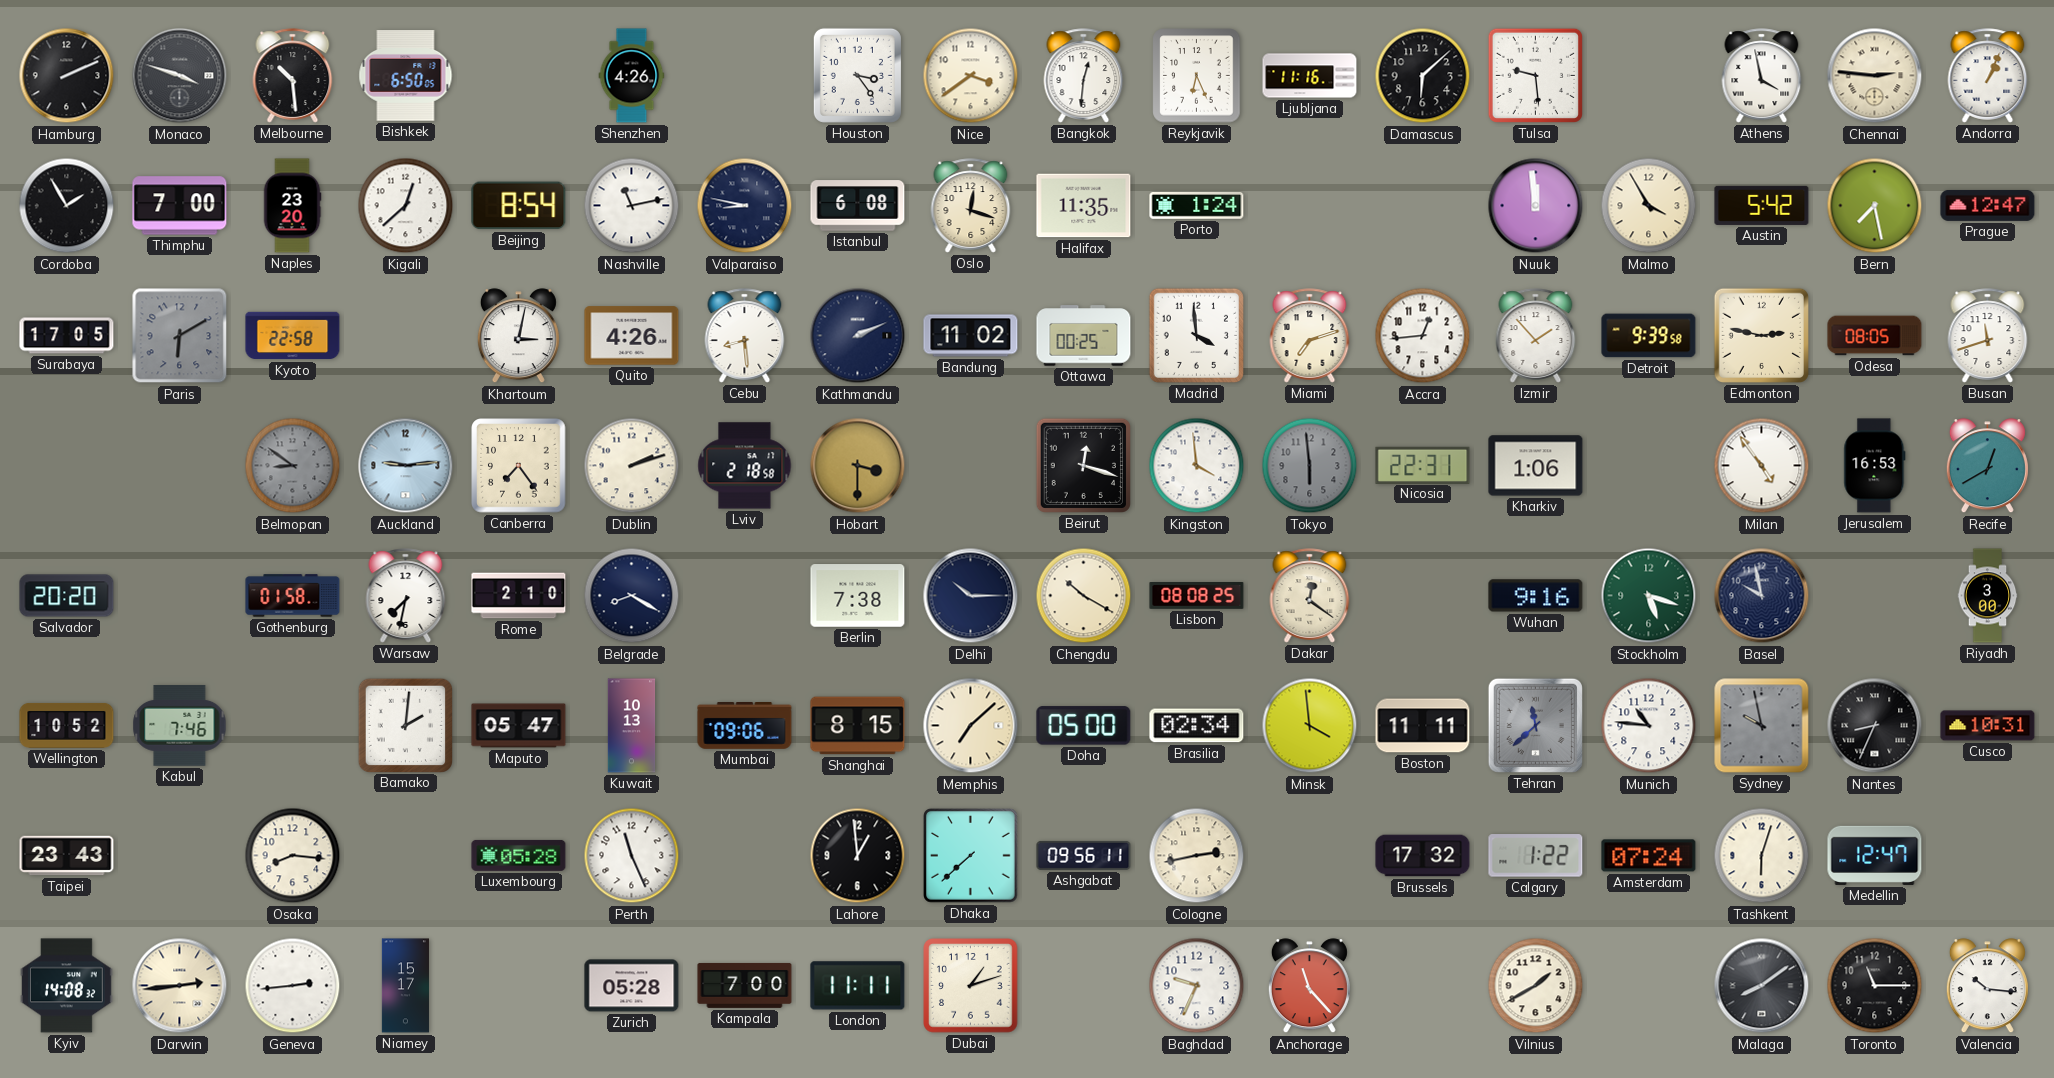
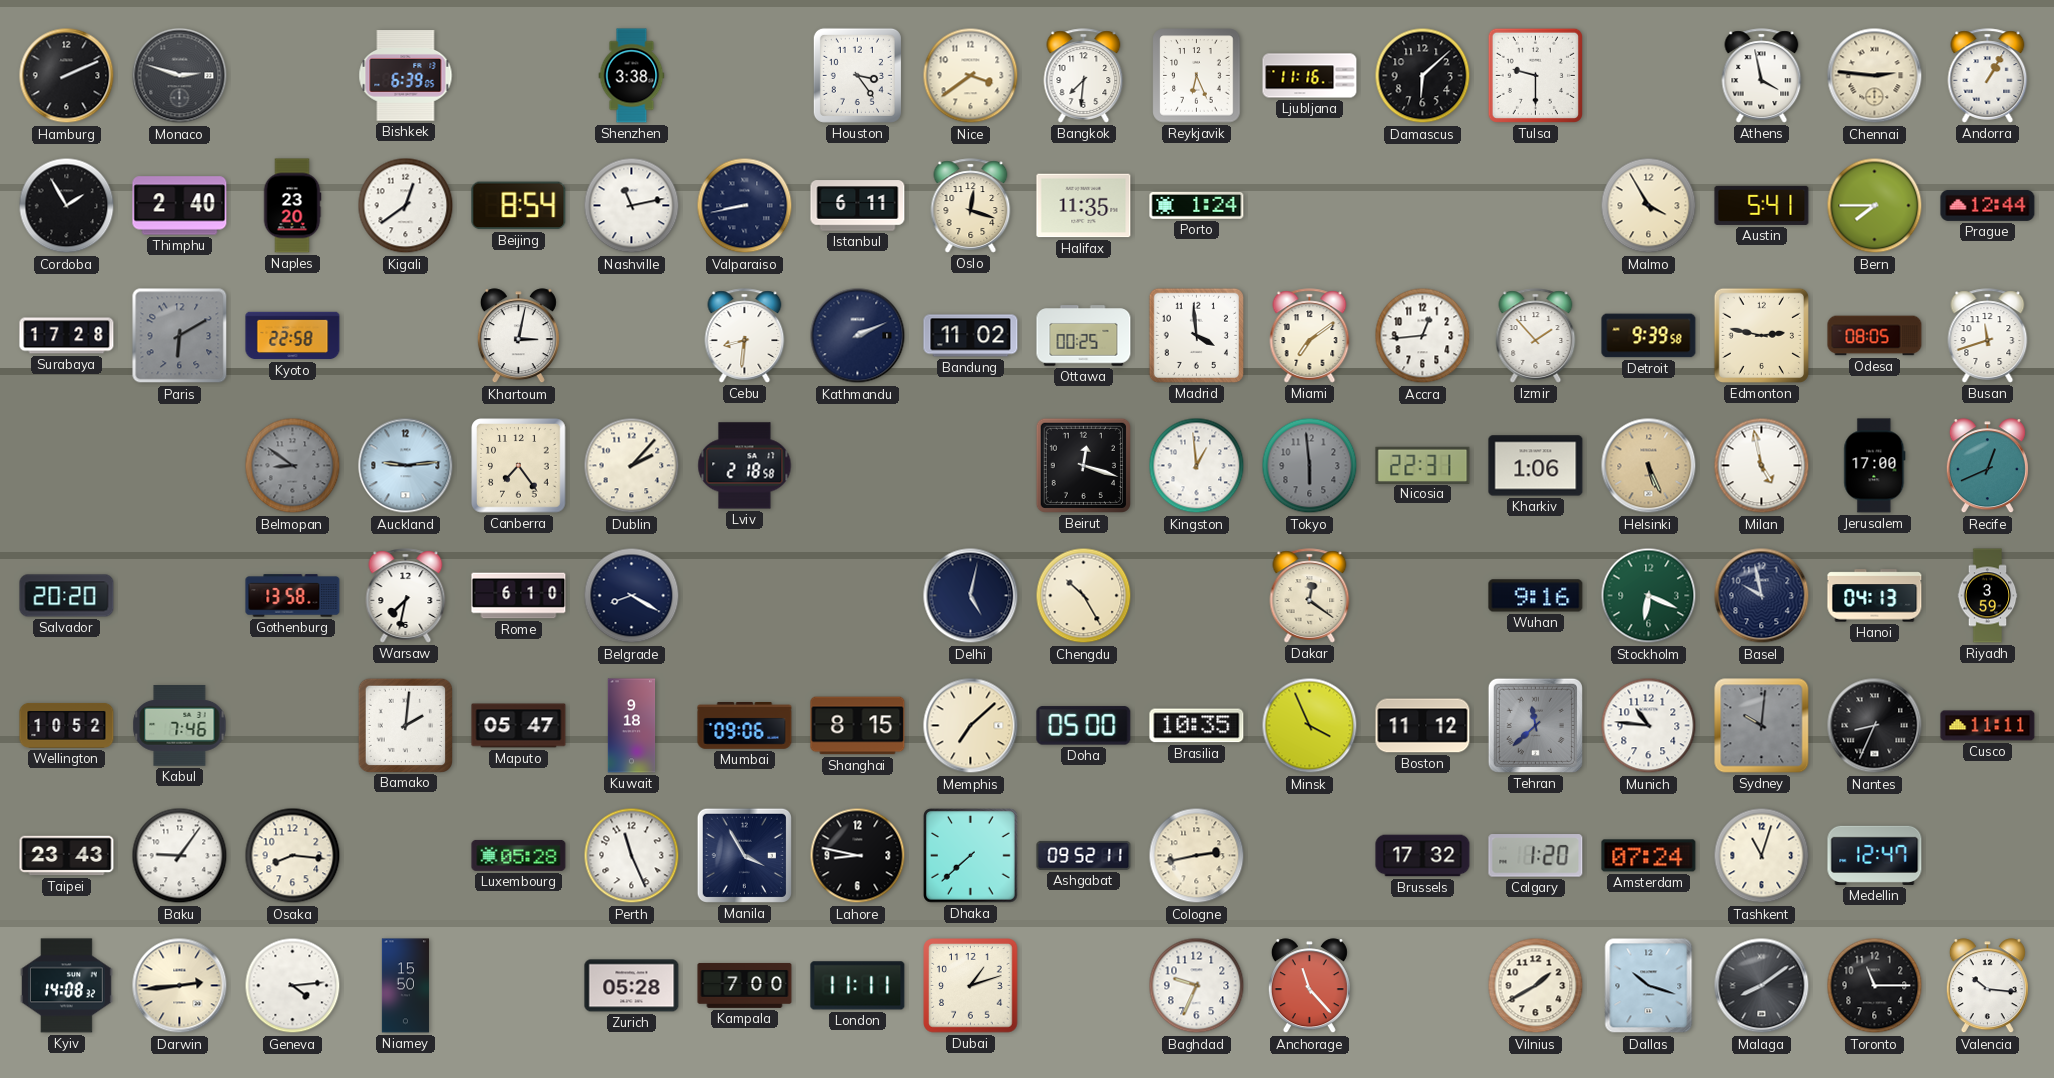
Monaco: 3:48 -> 2:48
Melbourne: 10:29 -> none
Bishkek: 6:50 -> 6:39
Shenzhen: 4:26 -> 3:38
Bangkok: 12:31 -> 7:31
Tulsa: 9:29 -> 9:30
Andorra: 1:04 -> 1:05
Thimphu: 7:00 -> 2:40
Kigali: 12:38 -> 12:39
Valparaiso: 8:47 -> 8:43
Istanbul: 6:08 -> 6:11
Nuuk: 11:59 -> none
Austin: 5:42 -> 5:41
Bern: 7:28 -> 7:45
Prague: 12:47 -> 12:44
Surabaya: 17:05 -> 17:28
Quito: 4:26 -> none
Cebu: 8:29 -> 8:31
Miami: 7:12 -> 7:09
Dublin: 2:12 -> 2:07
Hobart: 3:30 -> none
Kingston: 3:59 -> 12:59
Helsinki: none -> 5:26
Milan: 4:54 -> 4:58
Jerusalem: 16:53 -> 17:00
Recife: 12:40 -> 12:41
Gothenburg: 01:58 -> 13:58
Rome: 2:10 -> 6:10
Berlin: 7:38 -> none
Delhi: 10:15 -> 5:02
Chengdu: 10:20 -> 10:25
Lisbon: 08:08 -> none
Stockholm: 5:18 -> 6:19
Hanoi: none -> 04:13
Riyadh: 3:00 -> 3:59
Kuwait: 10:13 -> 9:18
Brasilia: 02:34 -> 10:35
Minsk: 3:59 -> 3:56
Boston: 11:11 -> 11:12
Sydney: 9:58 -> 10:01
Cusco: 10:31 -> 11:11
Baku: none -> 9:06
Manila: none -> 3:55
Lahore: 12:59 -> 8:47
Ashgabat: 09:56 -> 09:52
Calgary: 1:22 -> 1:20
Tashkent: 6:03 -> 11:03
Geneva: 2:44 -> 4:14
Niamey: 15:17 -> 15:50
Dallas: none -> 10:18
